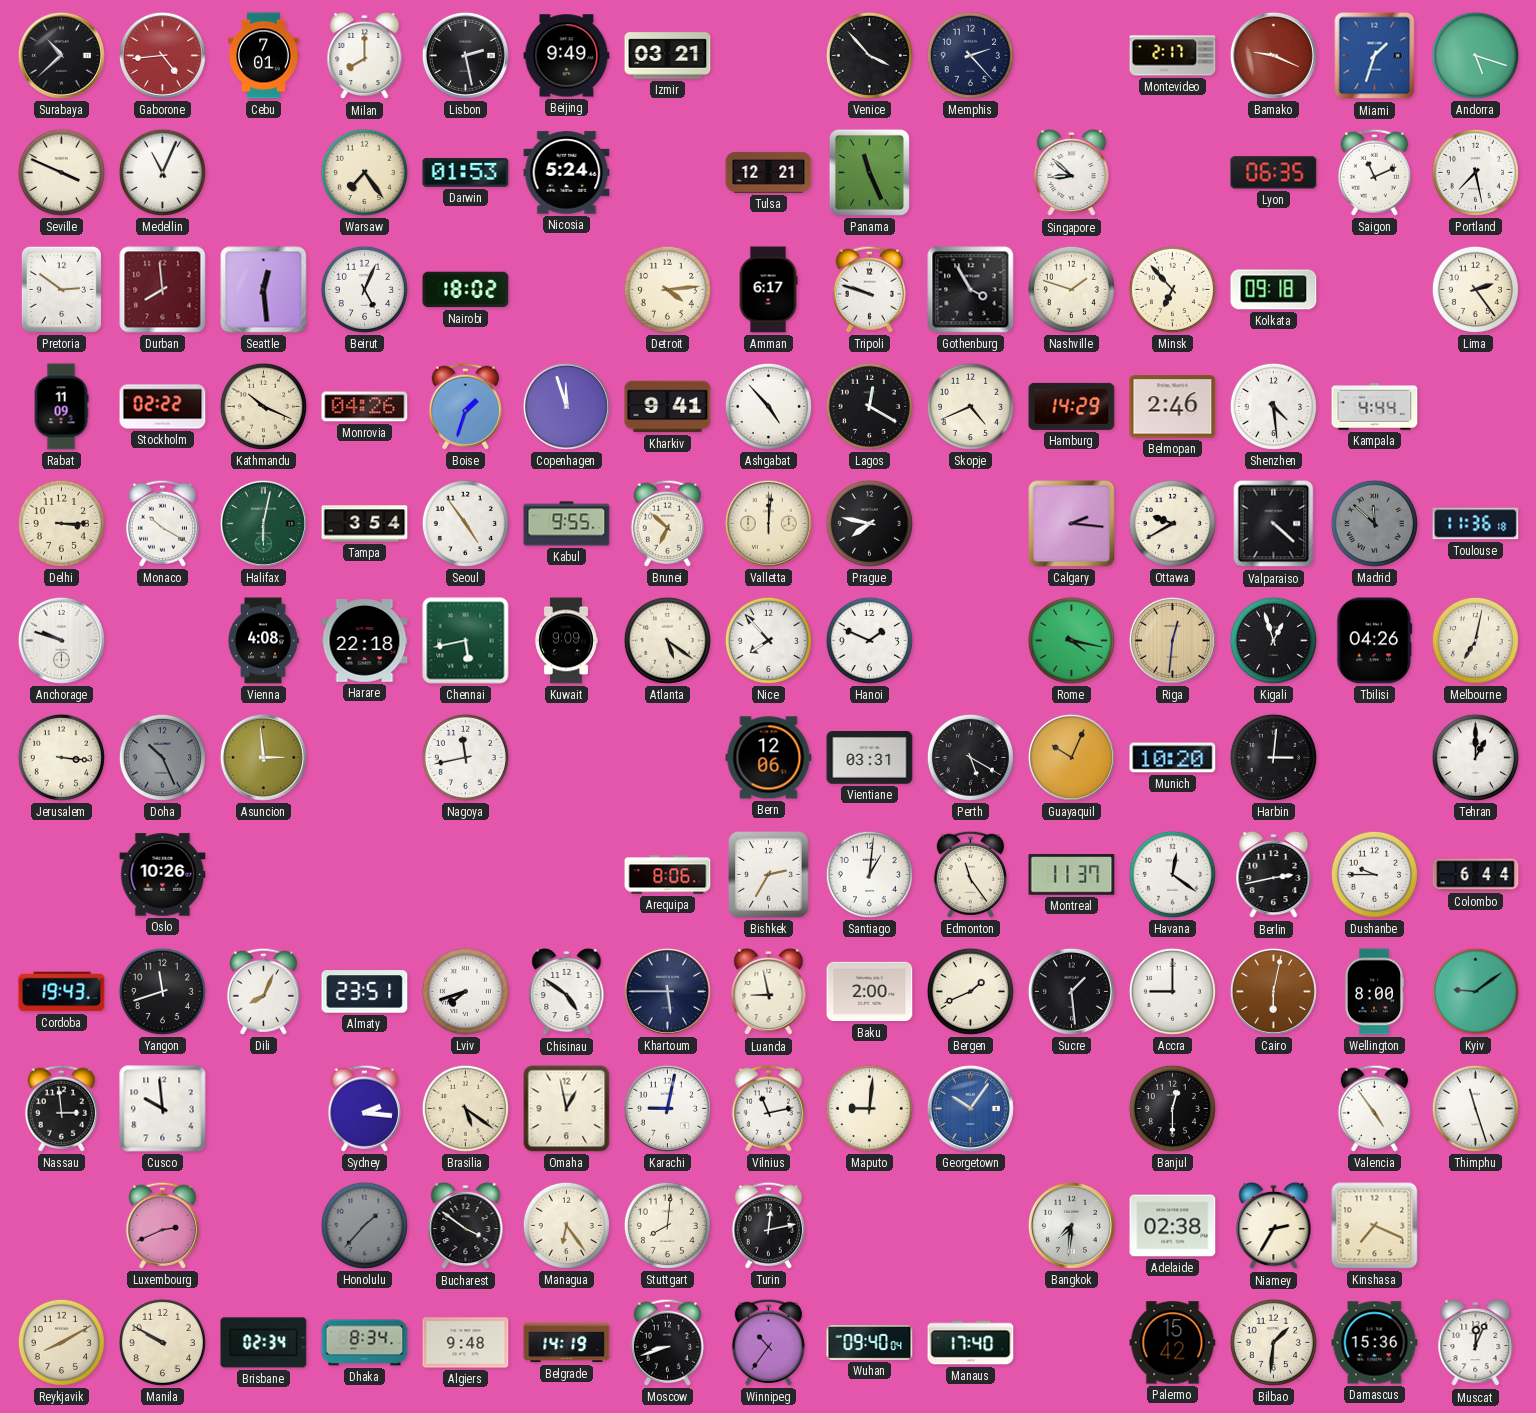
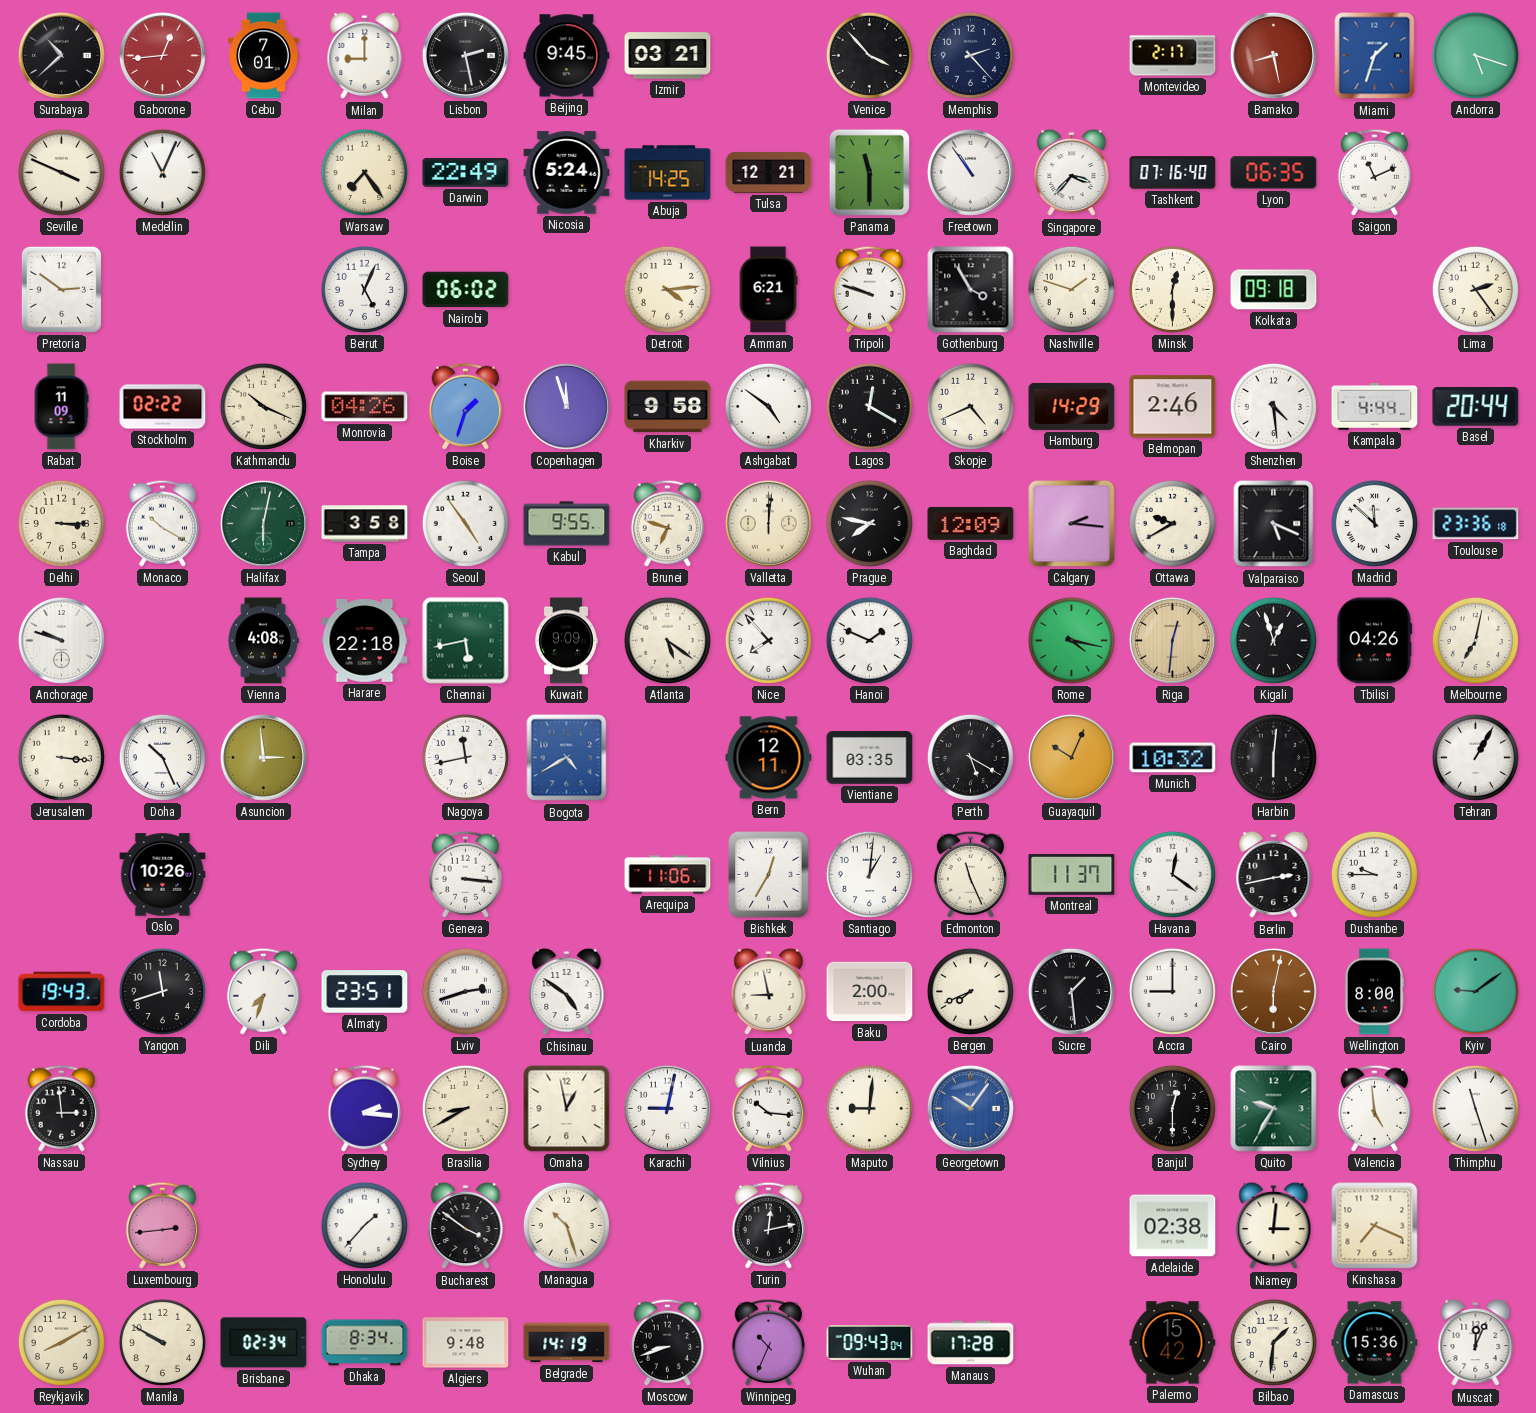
Gaborone: 4:44 -> 12:44
Milan: 8:00 -> 9:00
Beijing: 9:49 -> 9:45
Bamako: 9:19 -> 8:28
Darwin: 01:53 -> 22:49
Abuja: none -> 14:25
Panama: 11:26 -> 11:30
Freetown: none -> 10:54
Singapore: 8:52 -> 3:37
Tashkent: none -> 07:16
Portland: 7:28 -> none
Durban: 7:59 -> none
Seattle: 12:29 -> none
Nairobi: 18:02 -> 06:02
Amman: 6:17 -> 6:21
Minsk: 6:53 -> 12:30
Kharkiv: 9:41 -> 9:58
Ashgabat: 4:53 -> 4:51
Basel: none -> 20:44
Tampa: 3:54 -> 3:58
Brunei: 6:52 -> 6:48
Baghdad: none -> 12:09
Valparaiso: 4:22 -> 5:19
Madrid dial: grey -> white
Toulouse: 11:36 -> 23:36
Doha dial: grey -> white
Bogota: none -> 4:40
Bern: 12:06 -> 12:11
Vientiane: 03:31 -> 03:35
Munich: 10:20 -> 10:32
Harbin: 3:01 -> 6:01
Tehran: 1:00 -> 1:05
Geneva: none -> 3:16
Arequipa: 8:06 -> 11:06
Bishkek: 2:35 -> 12:35
Edmonton: 11:24 -> 11:26
Colombo: 6:44 -> none
Dili: 8:04 -> 7:33
Lviv: 7:42 -> 2:42
Khartoum: 5:45 -> none
Bergen: 1:41 -> 7:41
Cusco: 9:59 -> none
Brasilia: 5:21 -> 8:40
Vilnius: 11:13 -> 10:16
Quito: none -> 9:35
Valencia: 4:54 -> 4:59
Luxembourg: 2:41 -> 2:44
Honolulu dial: grey -> white
Managua: 6:24 -> 10:27
Stuttgart: 8:01 -> none
Bangkok: 7:31 -> none
Niamey: 2:35 -> 3:01
Winnipeg: 10:36 -> 10:34
Wuhan: 09:40 -> 09:43
Manaus: 17:40 -> 17:28
